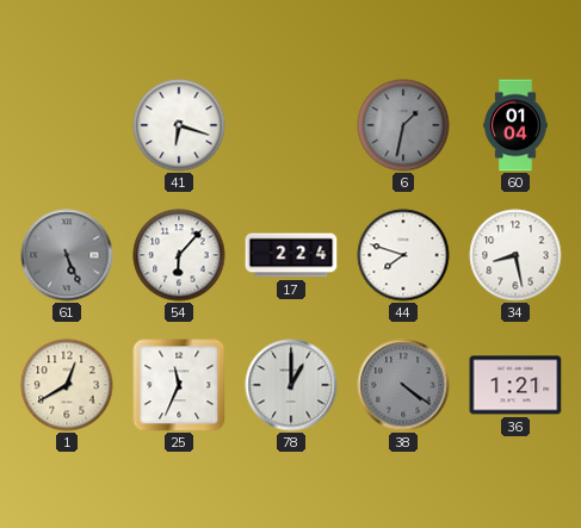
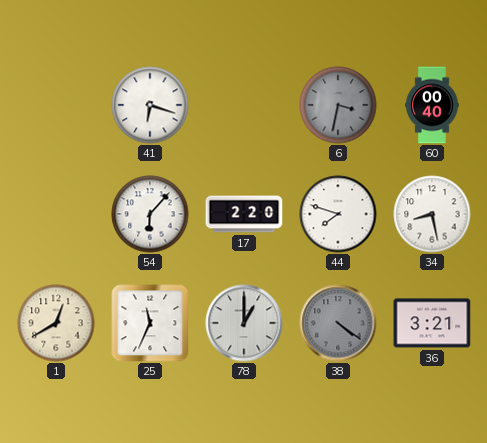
6: 1:32 -> 3:32
60: 01:04 -> 00:40
61: 5:26 -> none
17: 2:24 -> 2:20
36: 1:21 -> 3:21
